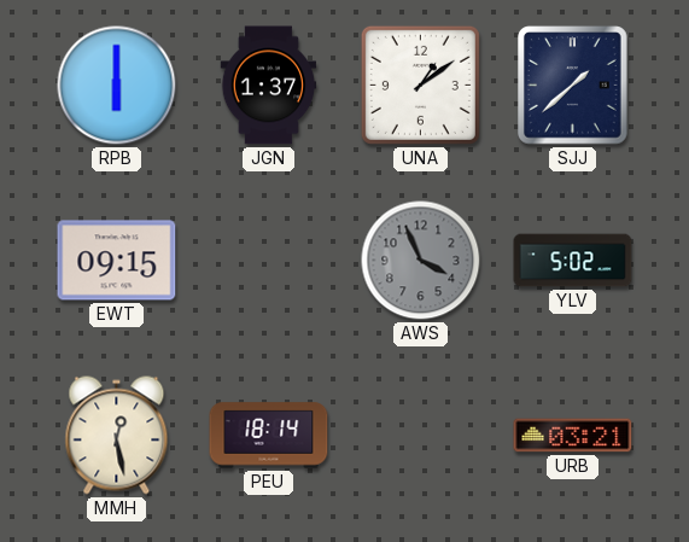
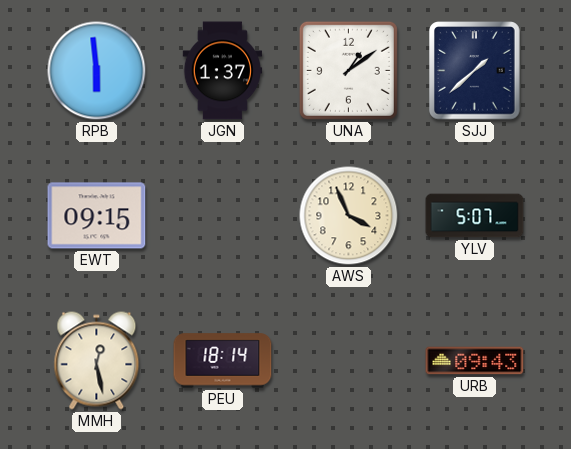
RPB: 6:00 -> 5:59
AWS dial: grey -> cream
YLV: 5:02 -> 5:07
URB: 03:21 -> 09:43
